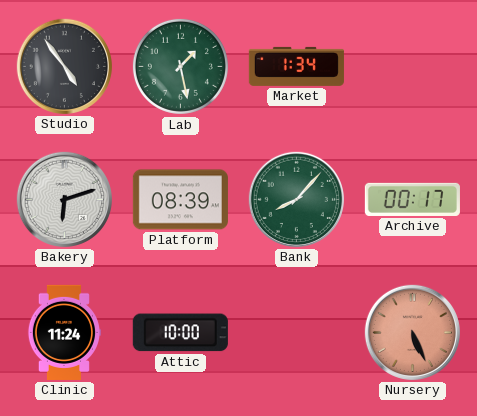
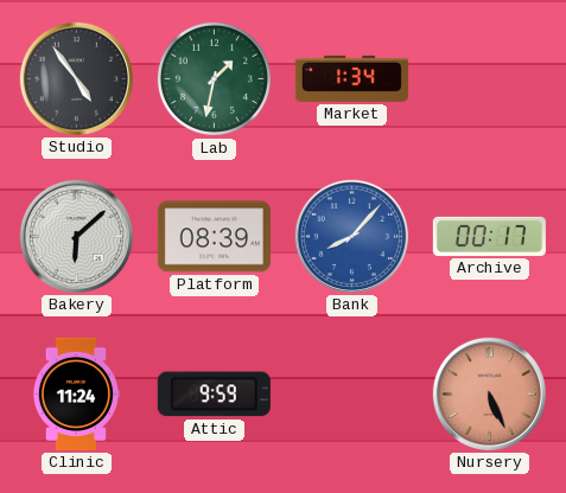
Lab: 1:28 -> 1:32
Bakery: 6:12 -> 6:08
Bank dial: green -> blue
Attic: 10:00 -> 9:59
